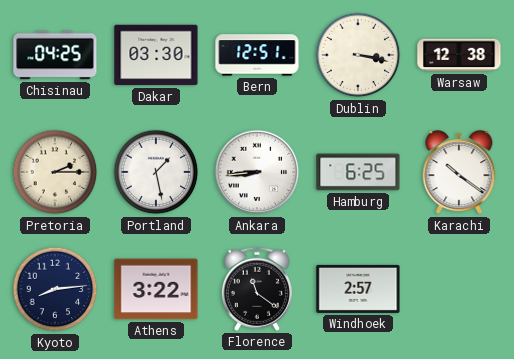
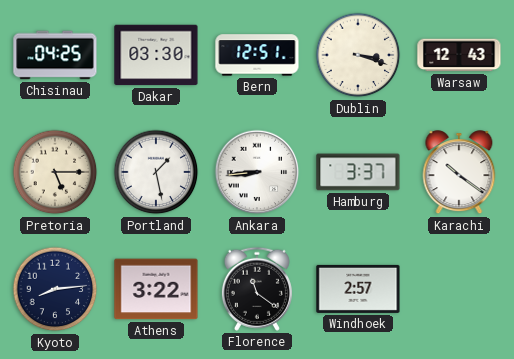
Dublin: 3:17 -> 3:18
Warsaw: 12:38 -> 12:43
Pretoria: 2:15 -> 5:15
Hamburg: 6:25 -> 3:37
